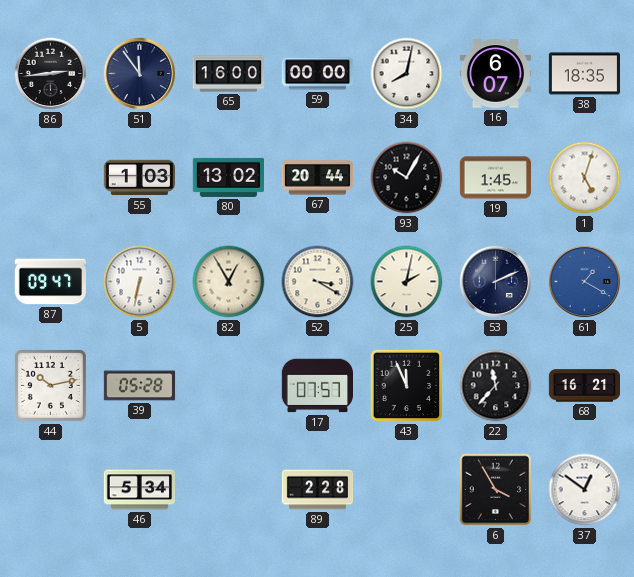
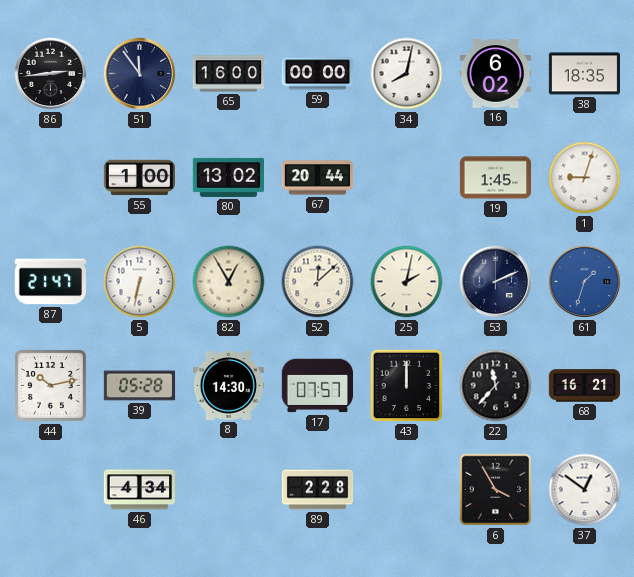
16: 6:07 -> 6:02
55: 1:03 -> 1:00
93: 10:05 -> none
1: 5:03 -> 9:03
87: 09:47 -> 21:47
52: 3:20 -> 12:08
61: 1:20 -> 1:33
8: none -> 14:30
43: 11:56 -> 12:00
46: 5:34 -> 4:34
